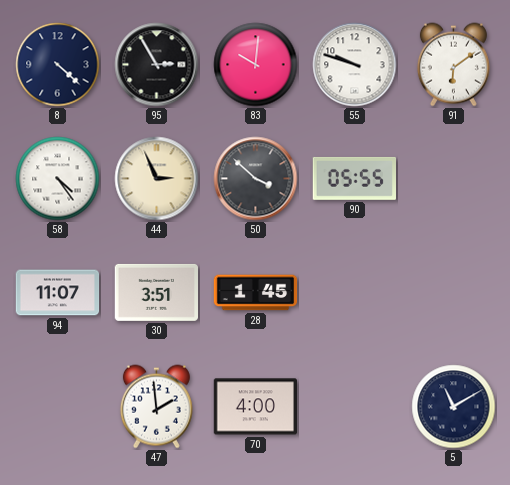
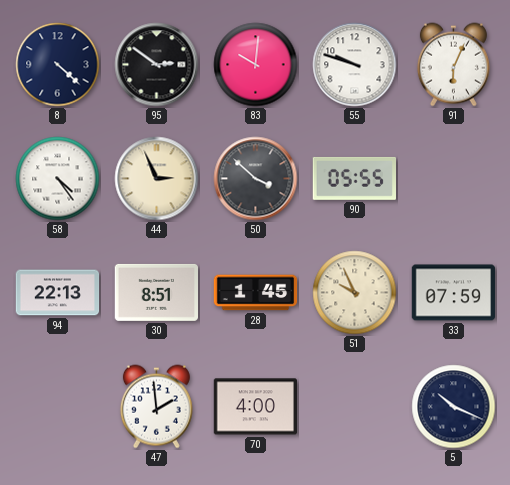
95: 2:55 -> 2:51
91: 6:09 -> 6:04
94: 11:07 -> 22:13
30: 3:51 -> 8:51
51: none -> 9:56
33: none -> 07:59
5: 11:10 -> 10:19
